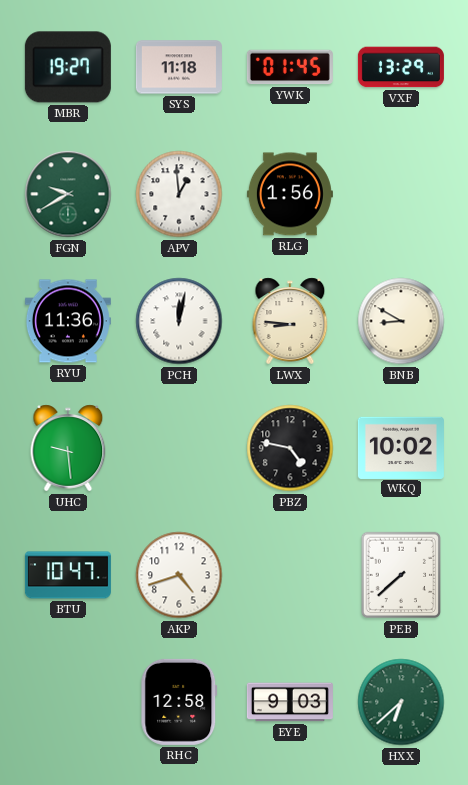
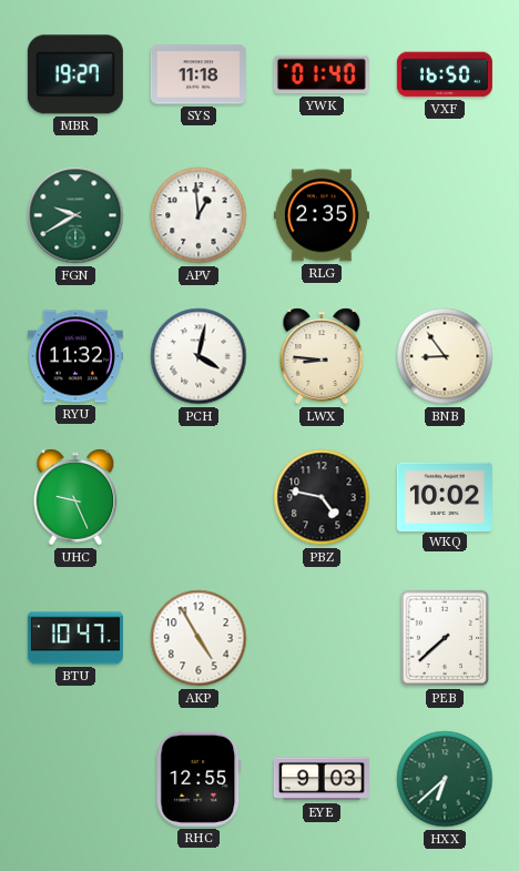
YWK: 01:45 -> 01:40
VXF: 13:29 -> 16:50
RLG: 1:56 -> 2:35
RYU: 11:36 -> 11:32
PCH: 12:02 -> 4:02
BNB: 8:50 -> 8:54
UHC: 9:29 -> 9:26
AKP: 4:42 -> 4:55
RHC: 12:58 -> 12:55
